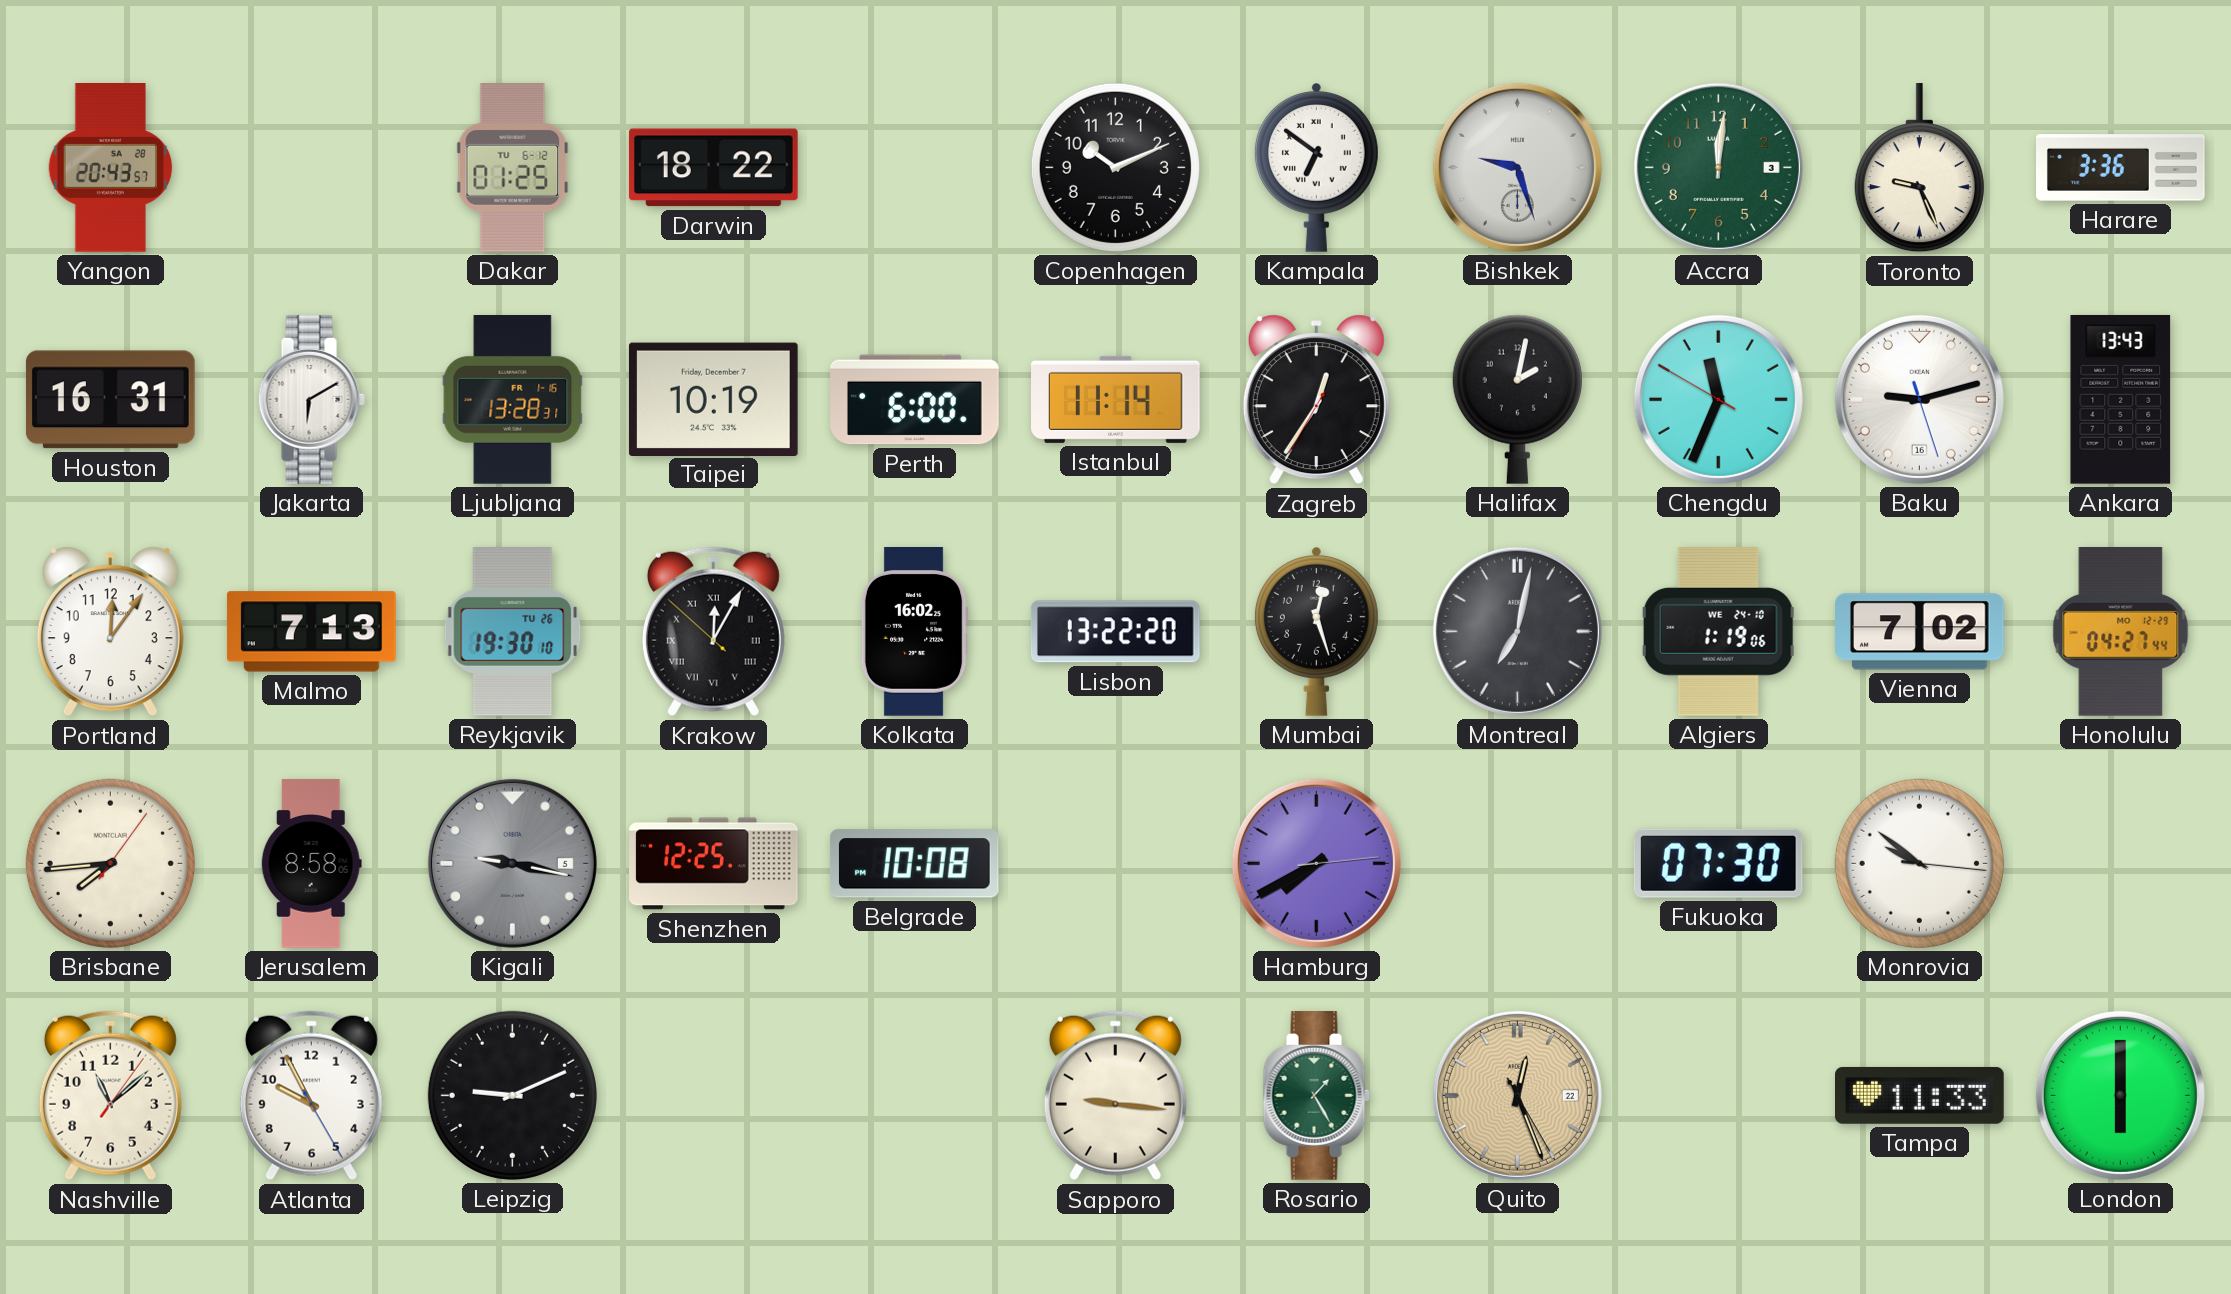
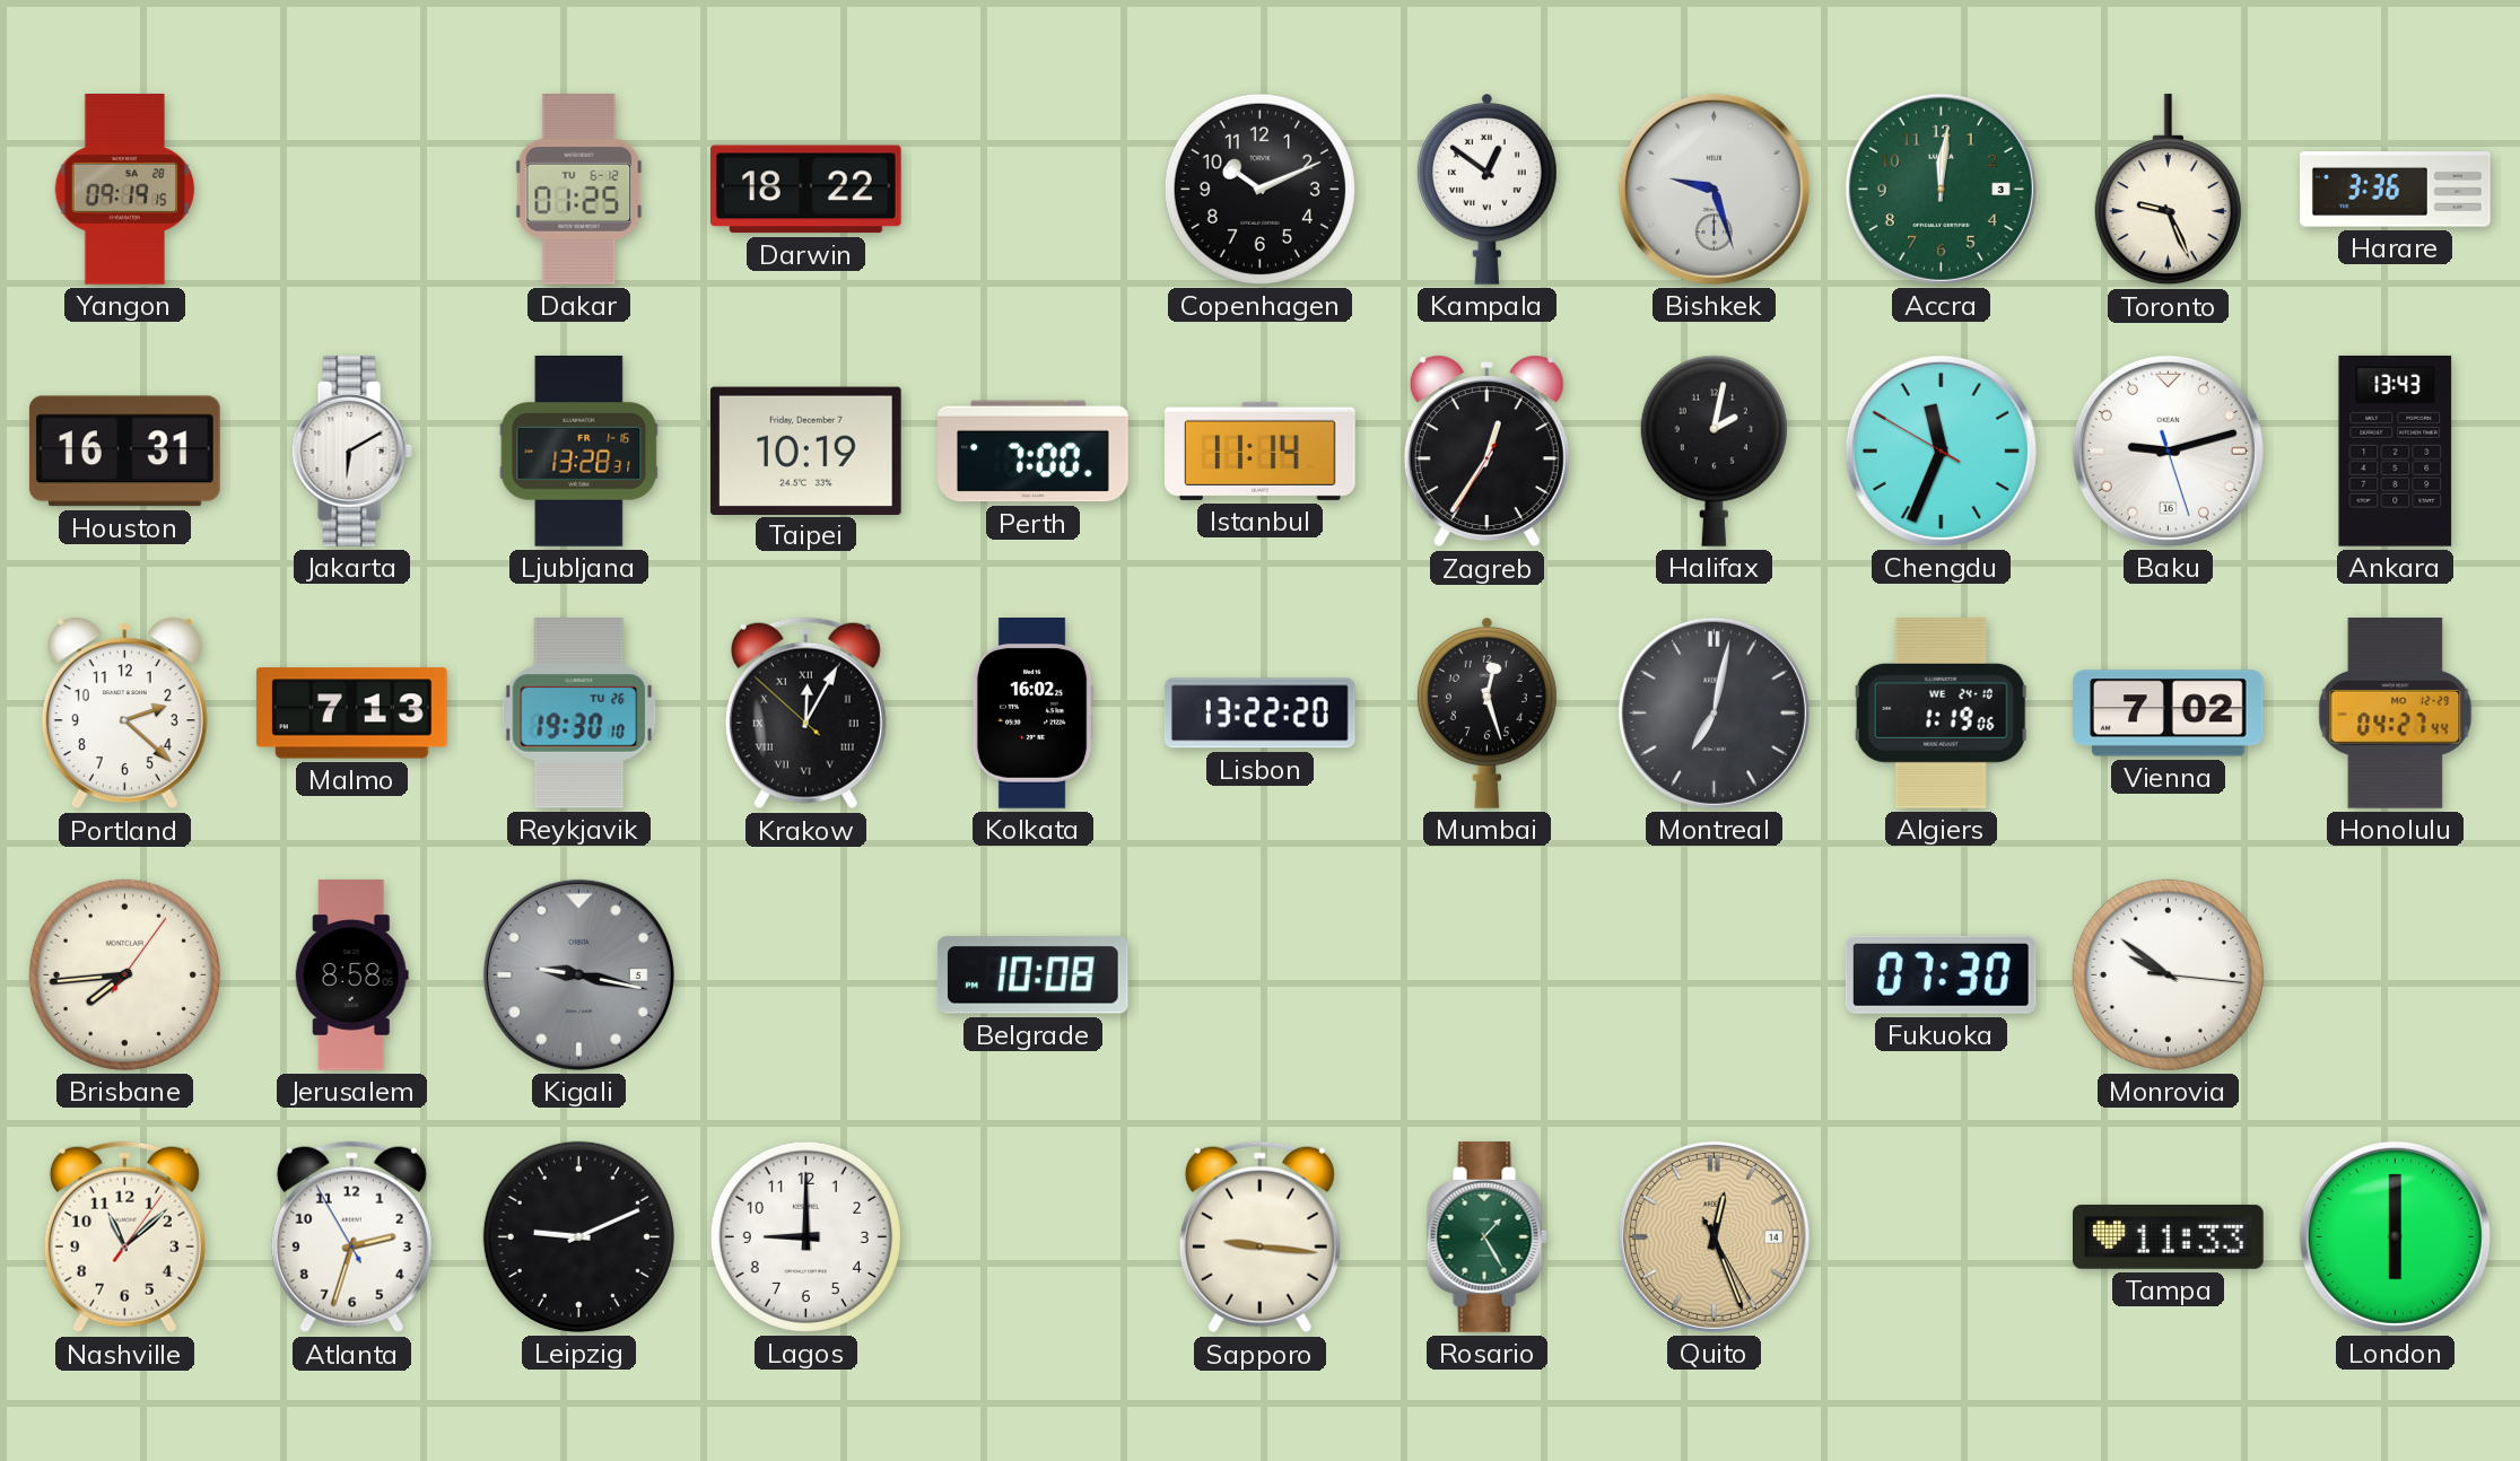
Yangon: 20:43 -> 09:19
Kampala: 6:51 -> 12:51
Perth: 6:00 -> 7:00
Portland: 12:06 -> 2:22
Shenzhen: 12:25 -> none
Hamburg: 7:40 -> none
Atlanta: 9:55 -> 2:32
Lagos: none -> 9:00
Quito date: 22 -> 14
